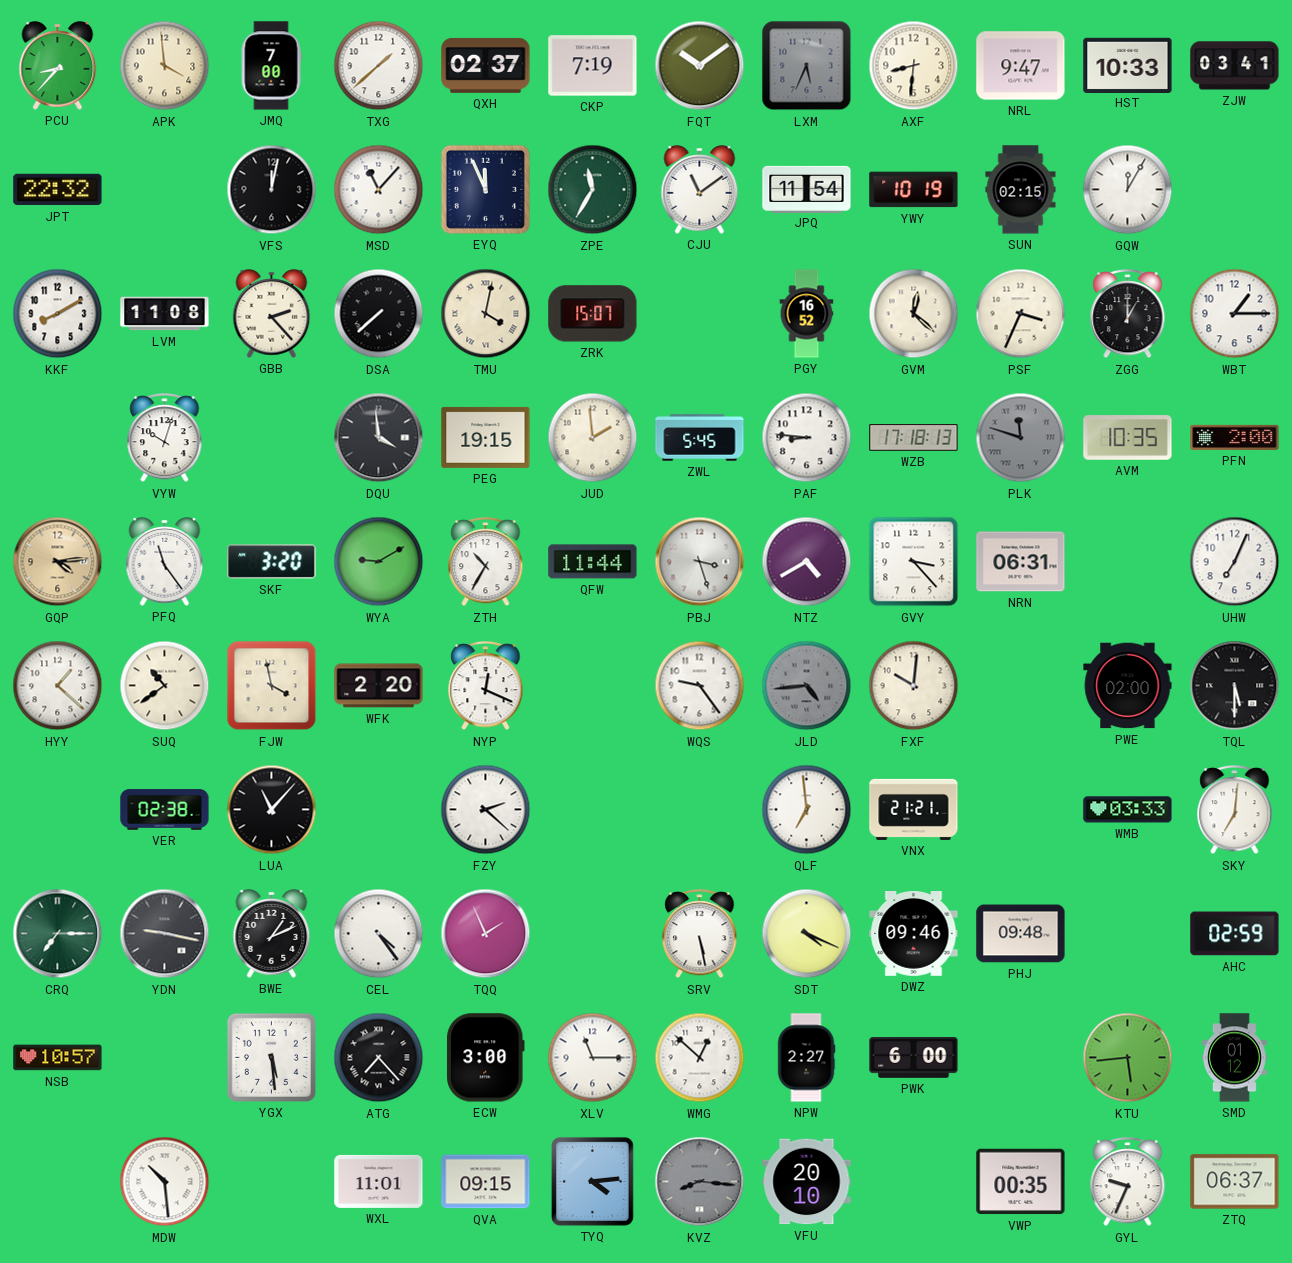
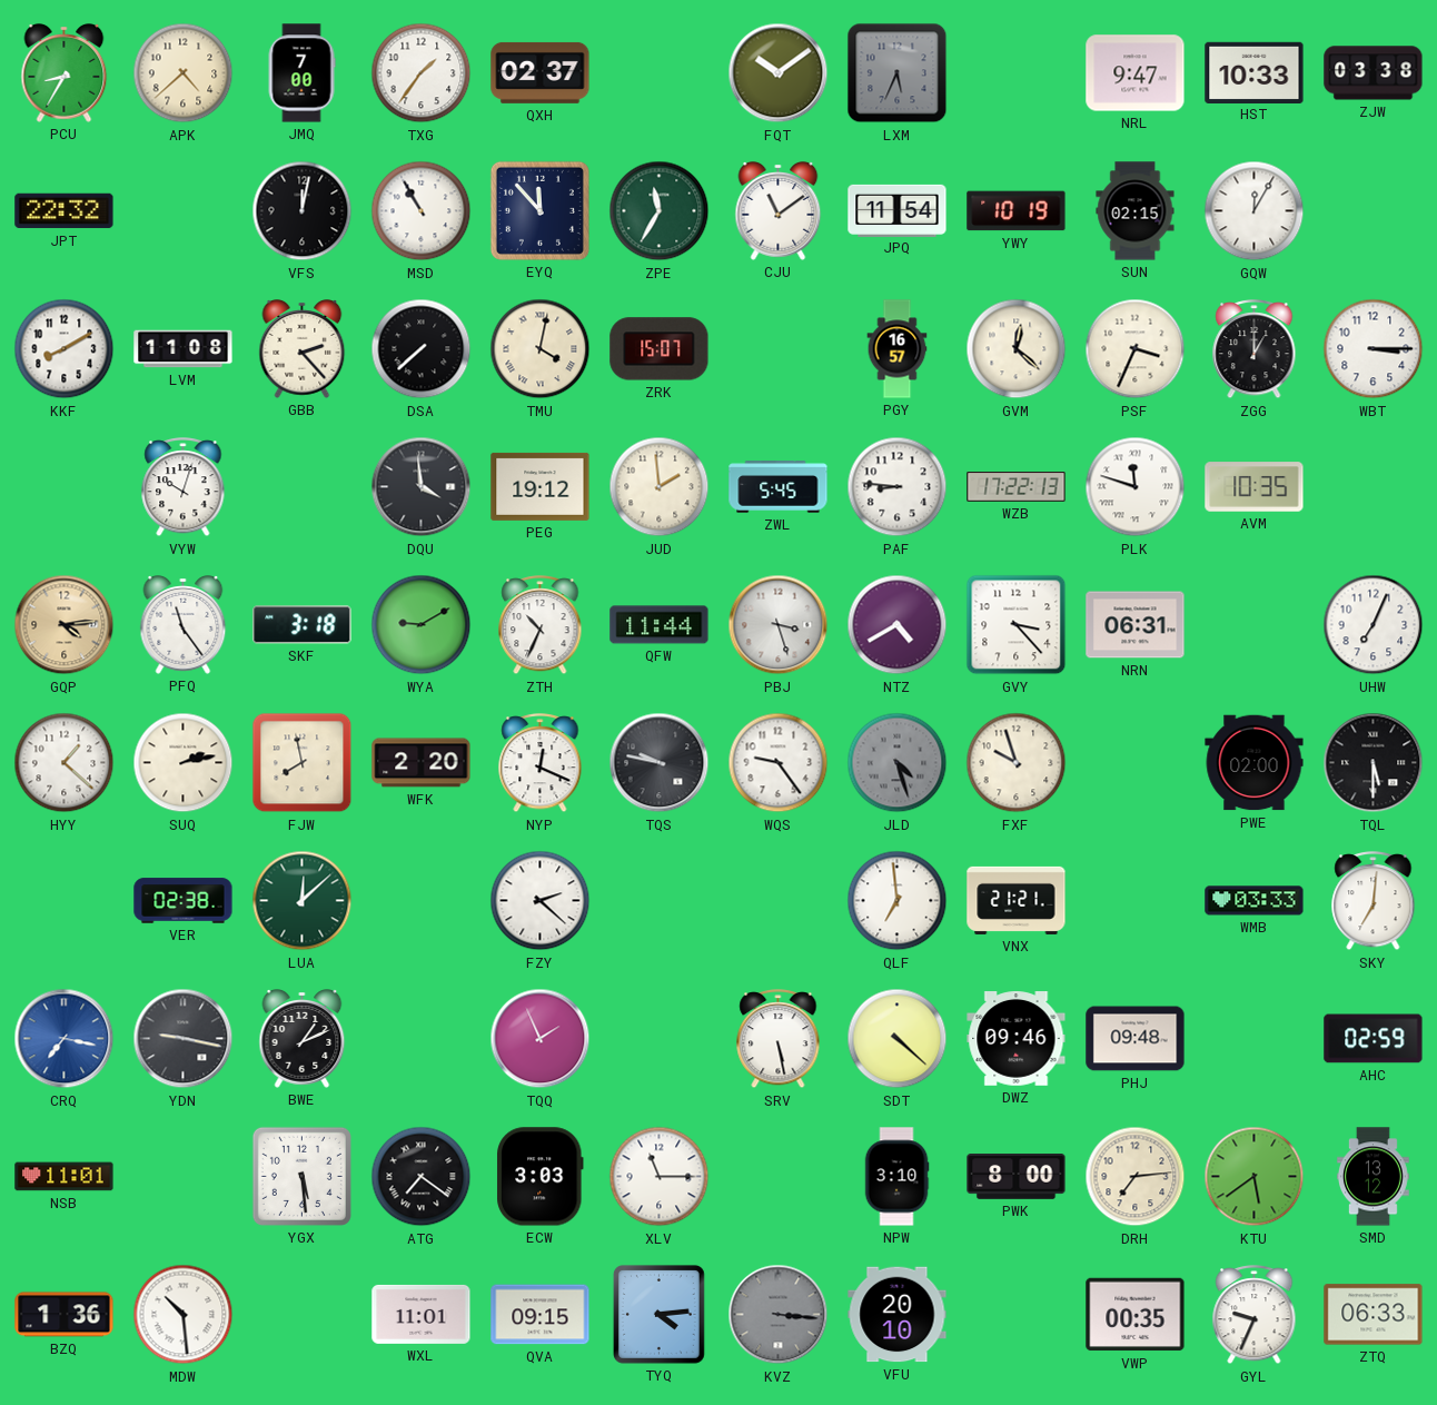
PCU: 8:37 -> 8:35
APK: 3:59 -> 4:38
TXG: 1:38 -> 1:36
CKP: 7:19 -> none
AXF: 8:31 -> none
ZJW: 03:41 -> 03:38
MSD: 11:07 -> 10:55
EYQ: 11:56 -> 11:53
PGY: 16:52 -> 16:57
WBT: 1:15 -> 3:15
PEG: 19:15 -> 19:12
WZB: 17:18 -> 17:22
PLK dial: grey -> white
PFN: 2:00 -> none
SKF: 3:20 -> 3:18
ZTH: 10:35 -> 10:34
SUQ: 10:39 -> 2:13
FJW: 3:58 -> 7:58
TQS: none -> 9:47
JLD: 4:44 -> 4:27
FXF: 10:01 -> 9:57
LUA: 11:07 -> 12:08
LUA dial: black -> green
CRQ: 7:15 -> 7:17
CRQ dial: green -> blue
CEL: 4:24 -> none
SDT: 4:19 -> 4:22
NSB: 10:57 -> 11:01
ATG: 7:23 -> 7:21
ECW: 3:00 -> 3:03
WMG: 12:52 -> none
NPW: 2:27 -> 3:10
PWK: 6:00 -> 8:00
DRH: none -> 7:14
KTU: 5:44 -> 5:39
SMD: 01:12 -> 13:12
BZQ: none -> 1:36
KVZ: 8:16 -> 3:16
ZTQ: 06:37 -> 06:33
